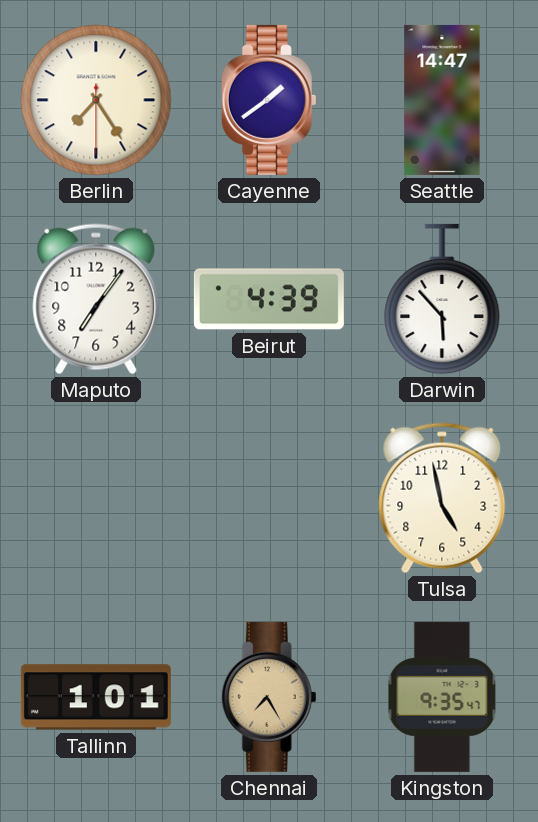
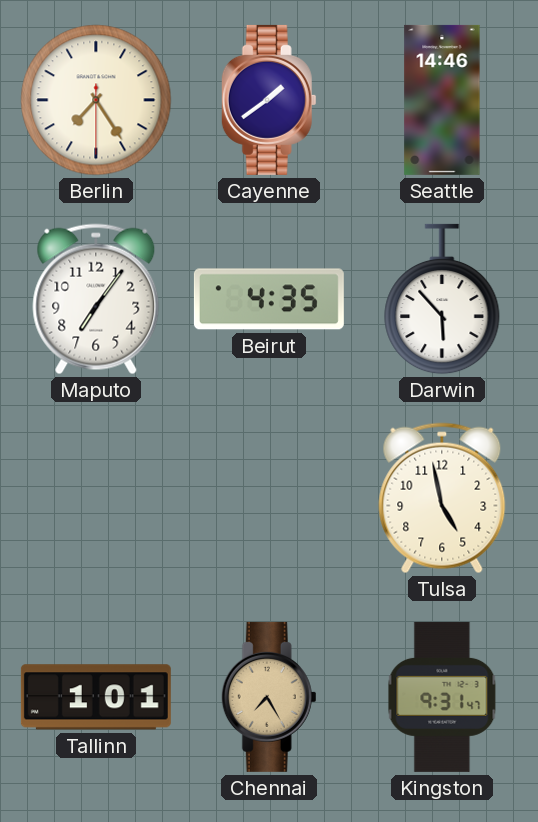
Seattle: 14:47 -> 14:46
Beirut: 4:39 -> 4:35
Kingston: 9:35 -> 9:31
